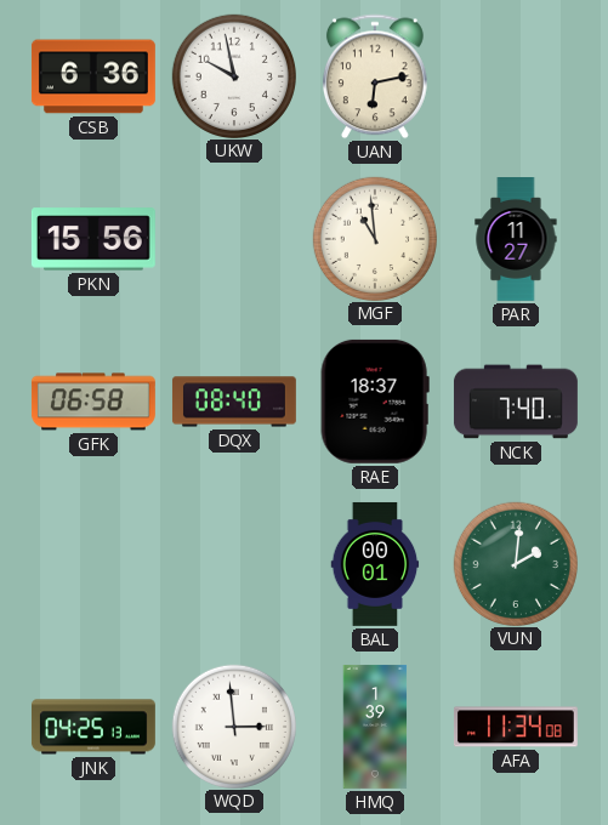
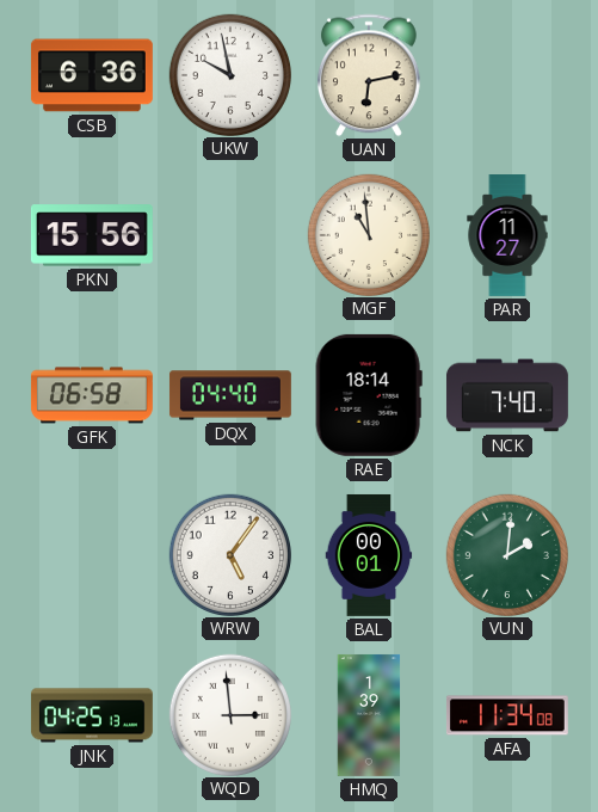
DQX: 08:40 -> 04:40
RAE: 18:37 -> 18:14
WRW: none -> 5:06
